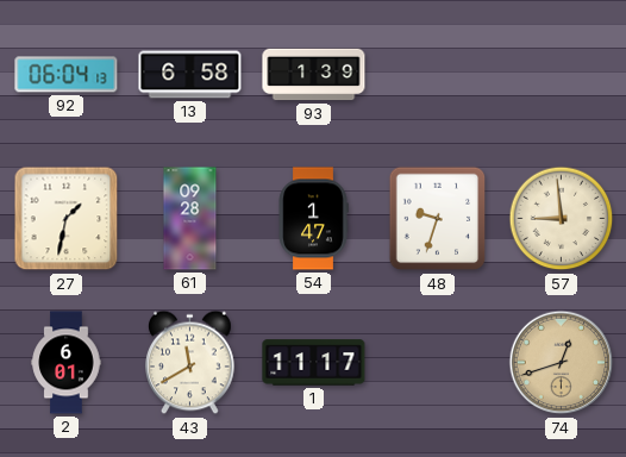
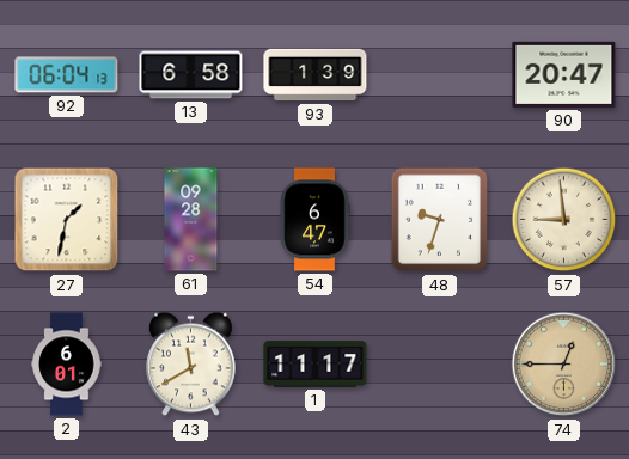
90: none -> 20:47
54: 1:47 -> 6:47
74: 12:42 -> 12:45
